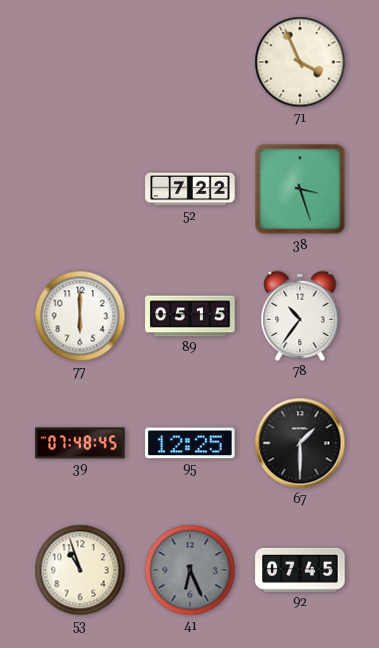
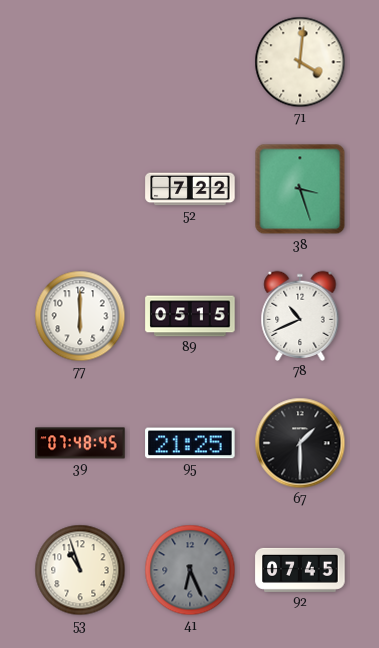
71: 3:56 -> 4:01
78: 10:36 -> 10:41
95: 12:25 -> 21:25
